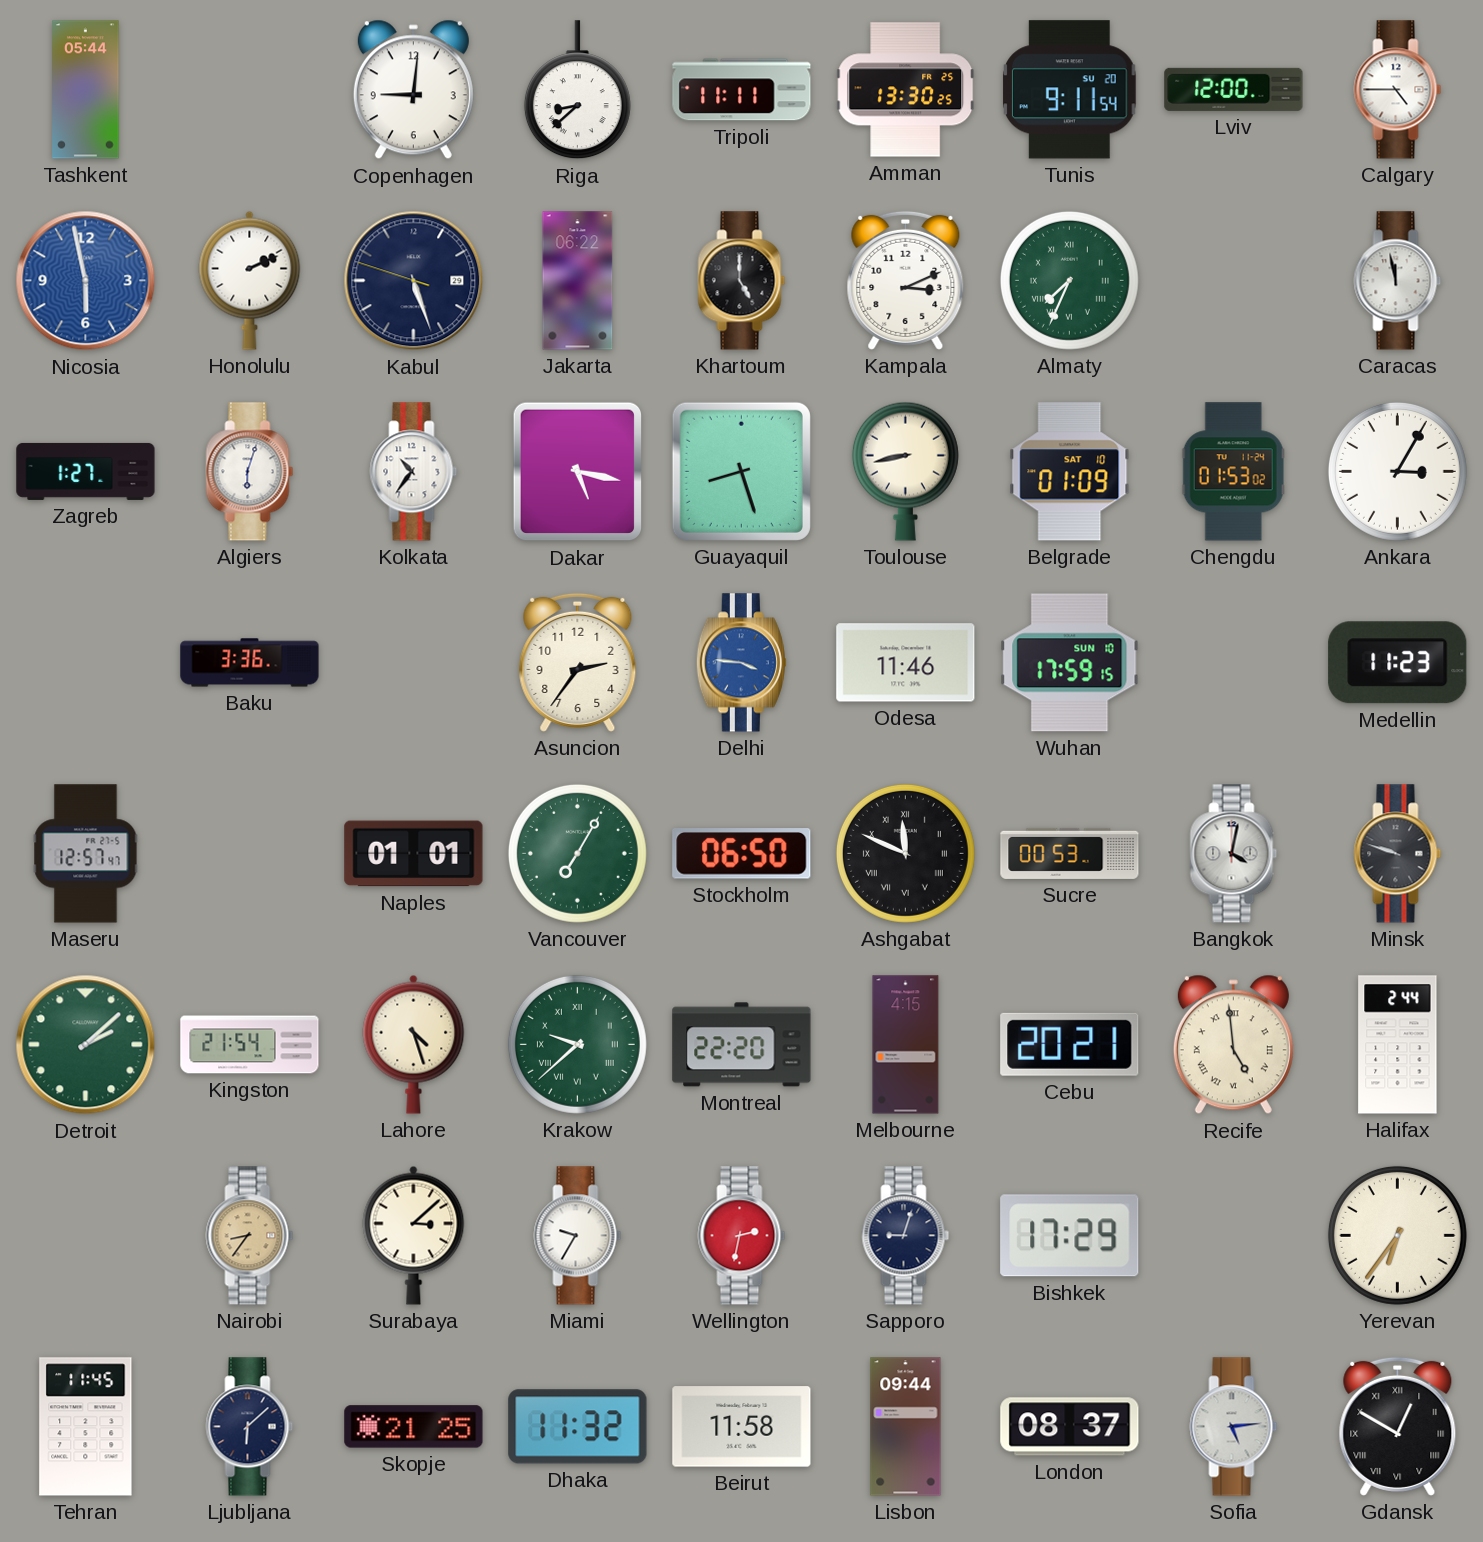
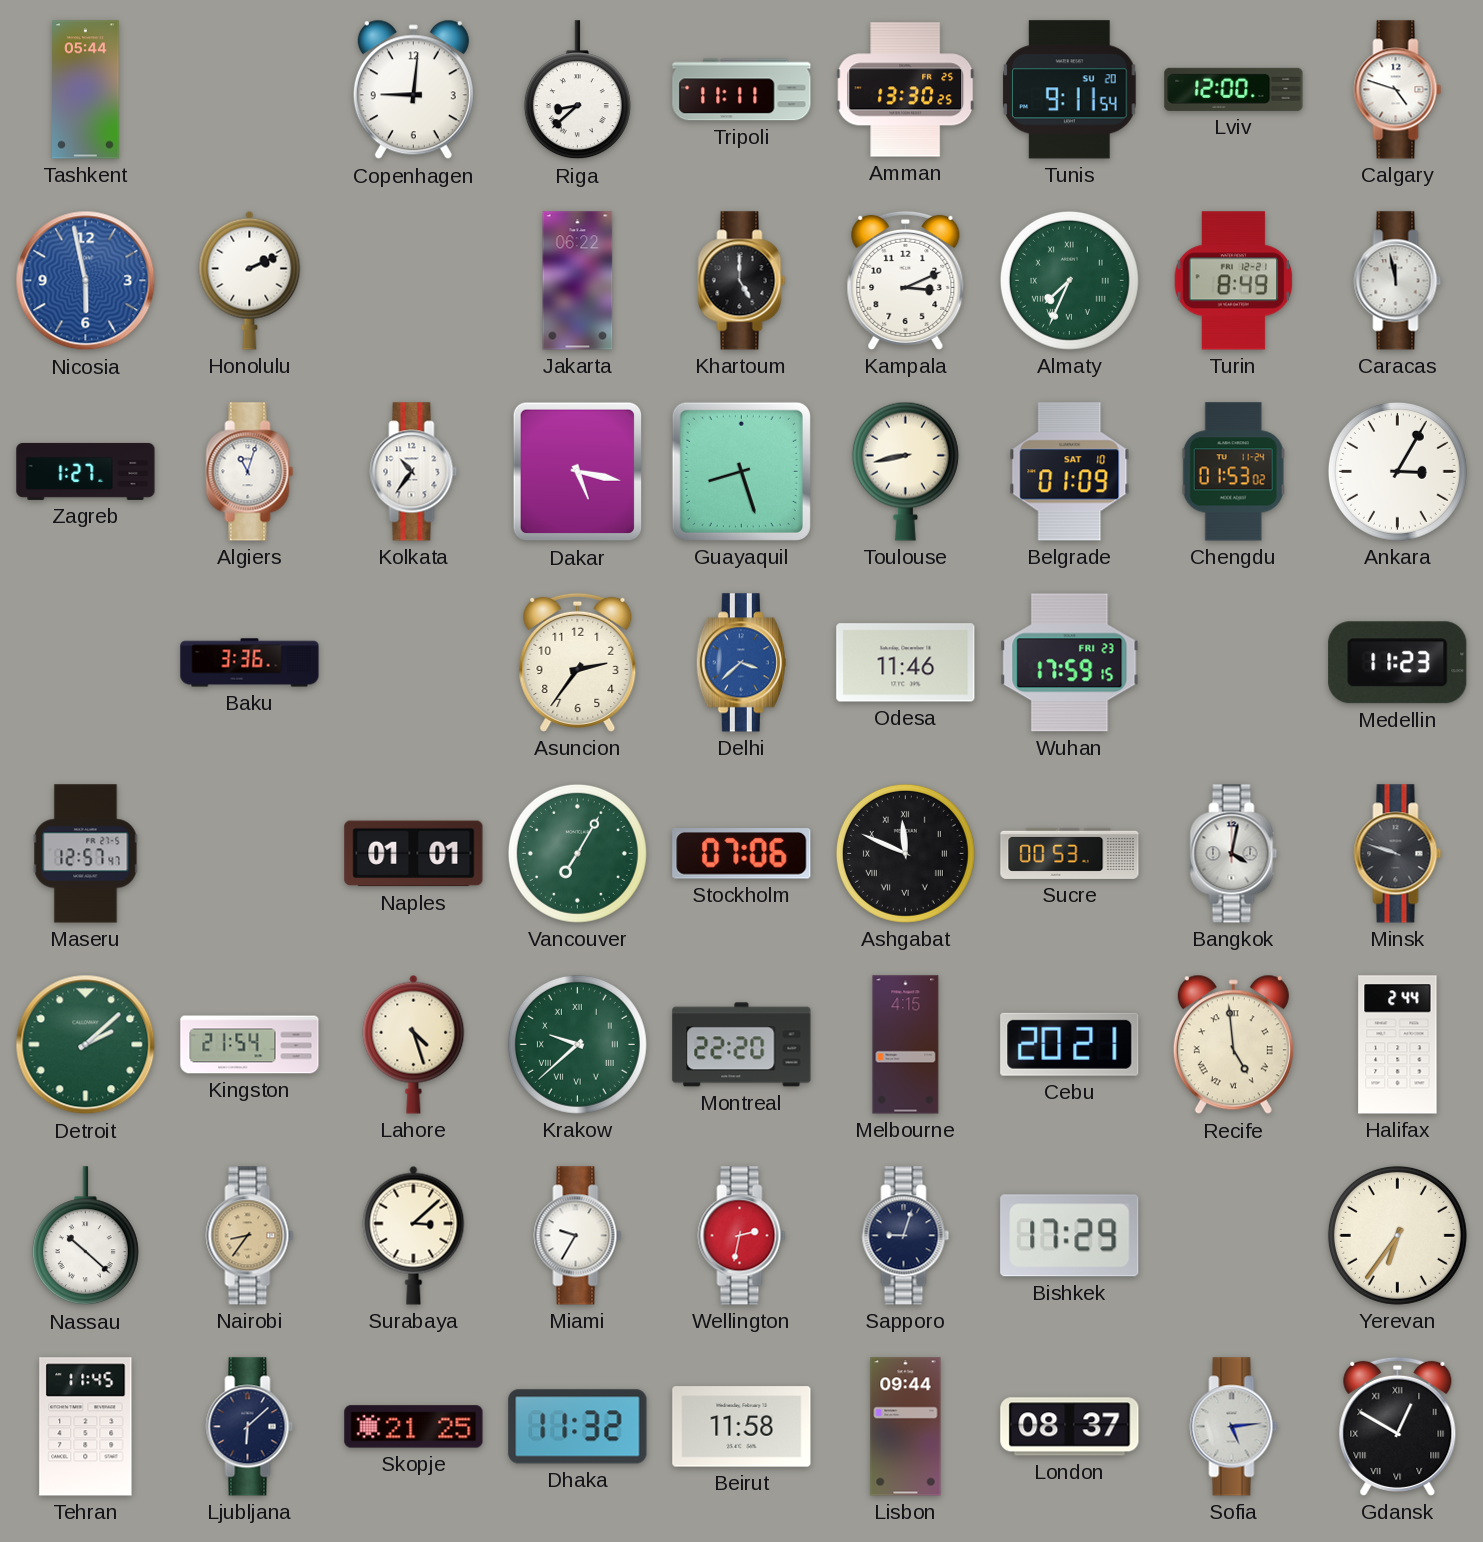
Calgary: 4:45 -> 4:48
Kabul: 5:26 -> none
Turin: none -> 8:49
Algiers: 6:03 -> 11:03
Delhi: 3:46 -> 3:38
Wuhan date: SUN 10 -> FRI 23
Stockholm: 06:50 -> 07:06
Nassau: none -> 10:22
